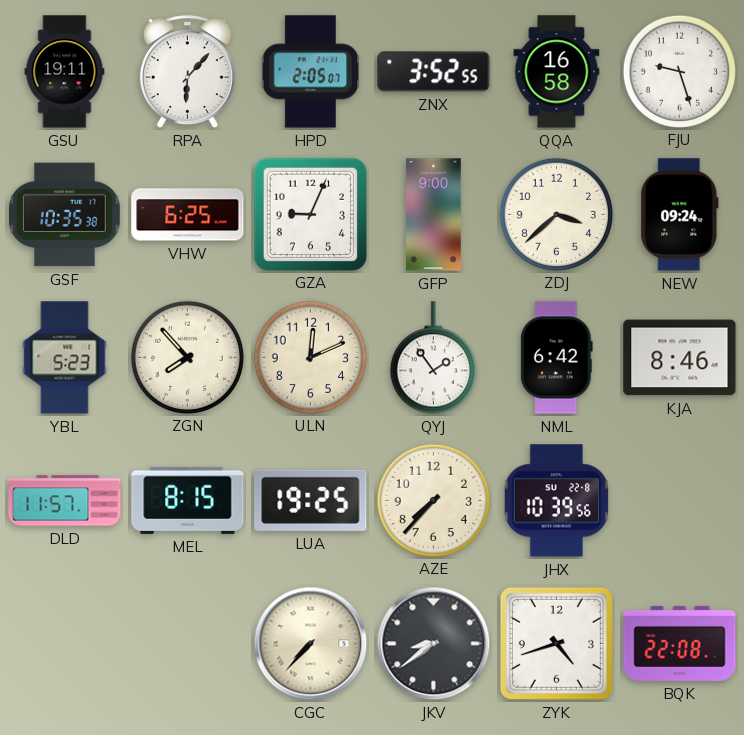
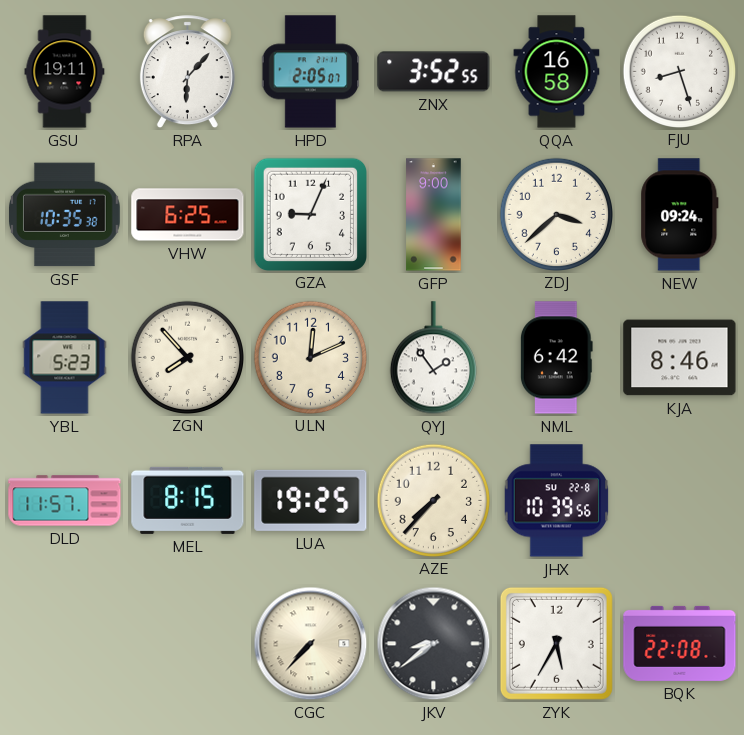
FJU: 9:27 -> 8:27
ZYK: 4:42 -> 5:35
